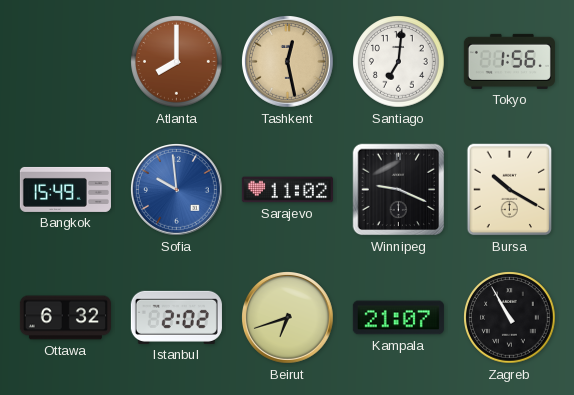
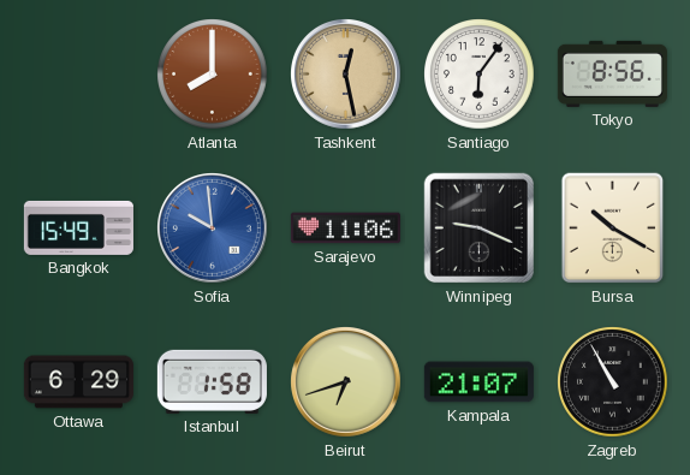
Santiago: 7:01 -> 6:06
Tokyo: 1:56 -> 8:56
Sarajevo: 11:02 -> 11:06
Ottawa: 6:32 -> 6:29
Istanbul: 2:02 -> 1:58
